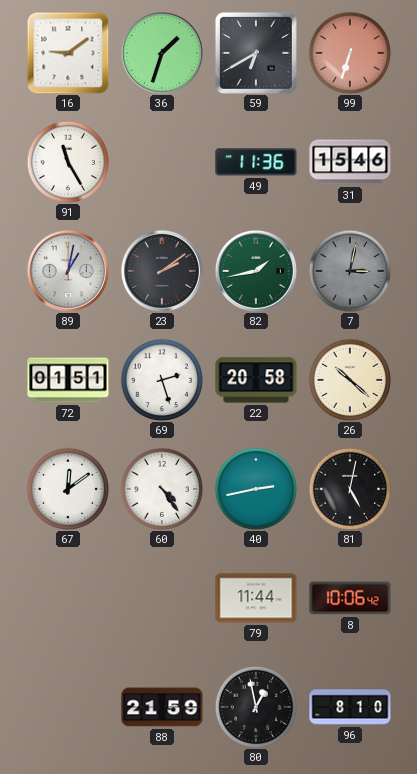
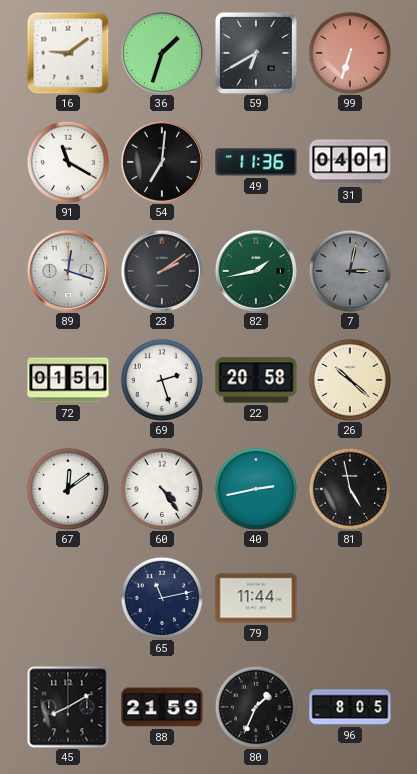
91: 11:25 -> 11:20
54: none -> 7:01
31: 15:46 -> 04:01
89: 1:02 -> 12:18
81: 5:02 -> 4:58
65: none -> 11:13
8: 10:06 -> none
45: none -> 8:10
80: 12:58 -> 1:34
96: 8:10 -> 8:05
